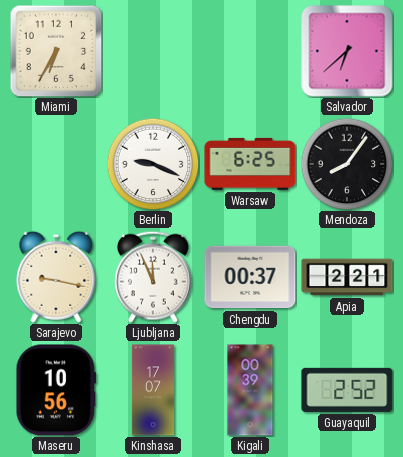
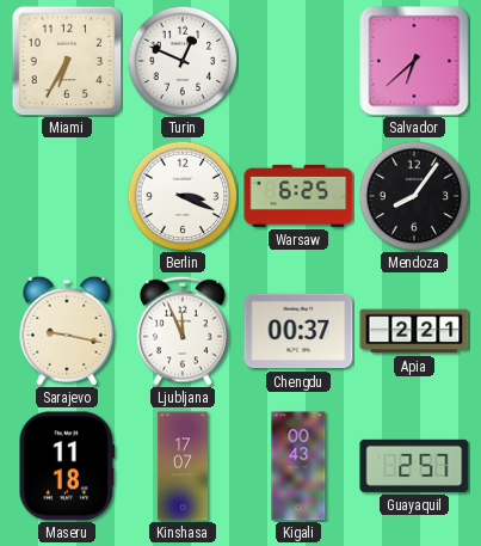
Turin: none -> 12:49
Berlin: 9:19 -> 3:19
Maseru: 10:56 -> 11:18
Kigali: 00:39 -> 00:43
Guayaquil: 2:52 -> 2:57
